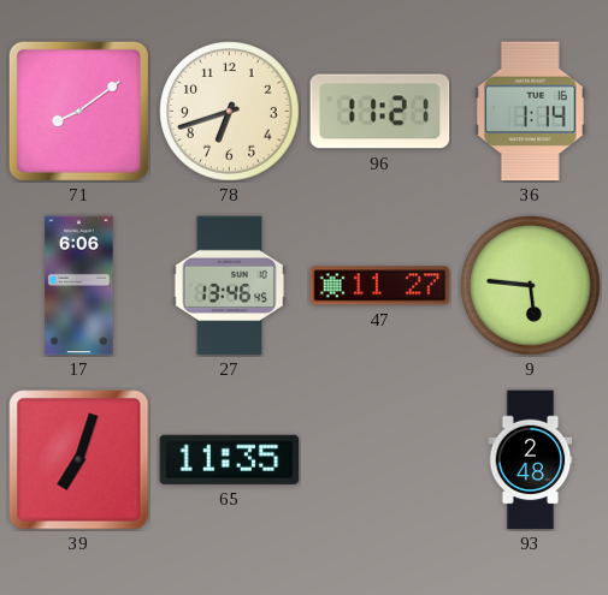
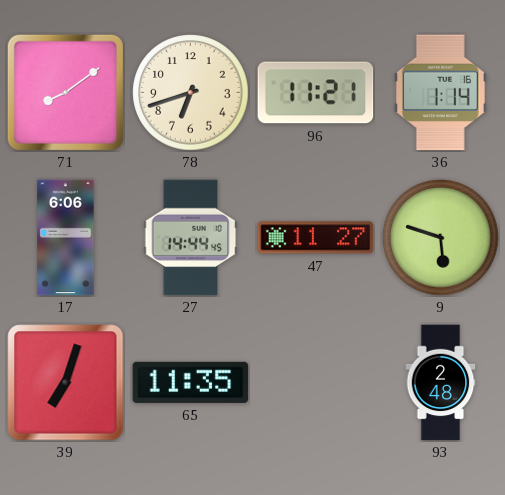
27: 13:46 -> 14:44
9: 5:46 -> 5:48
